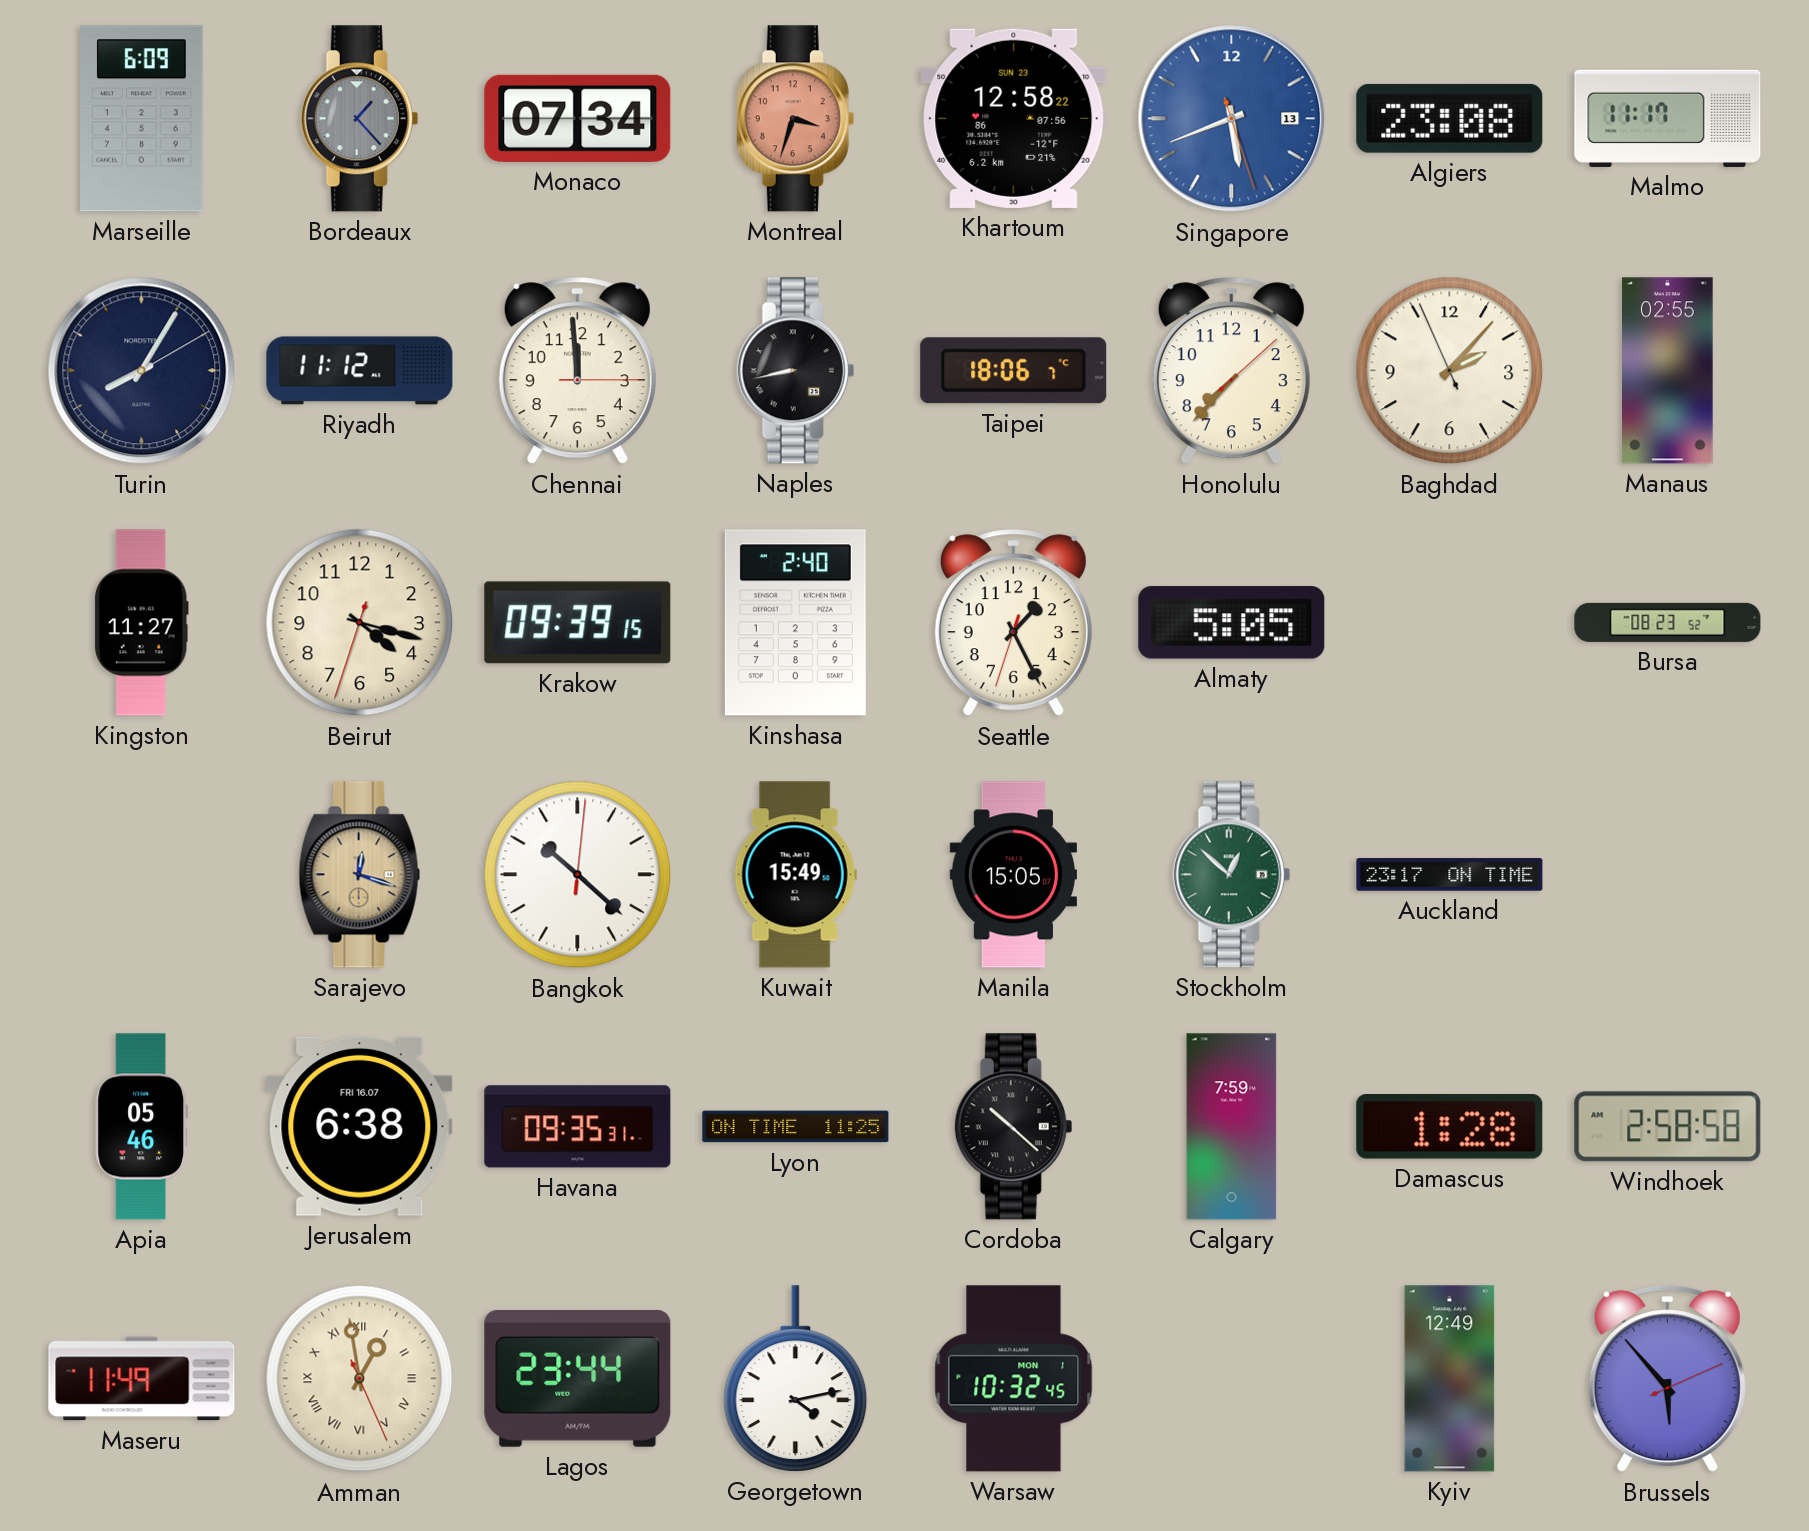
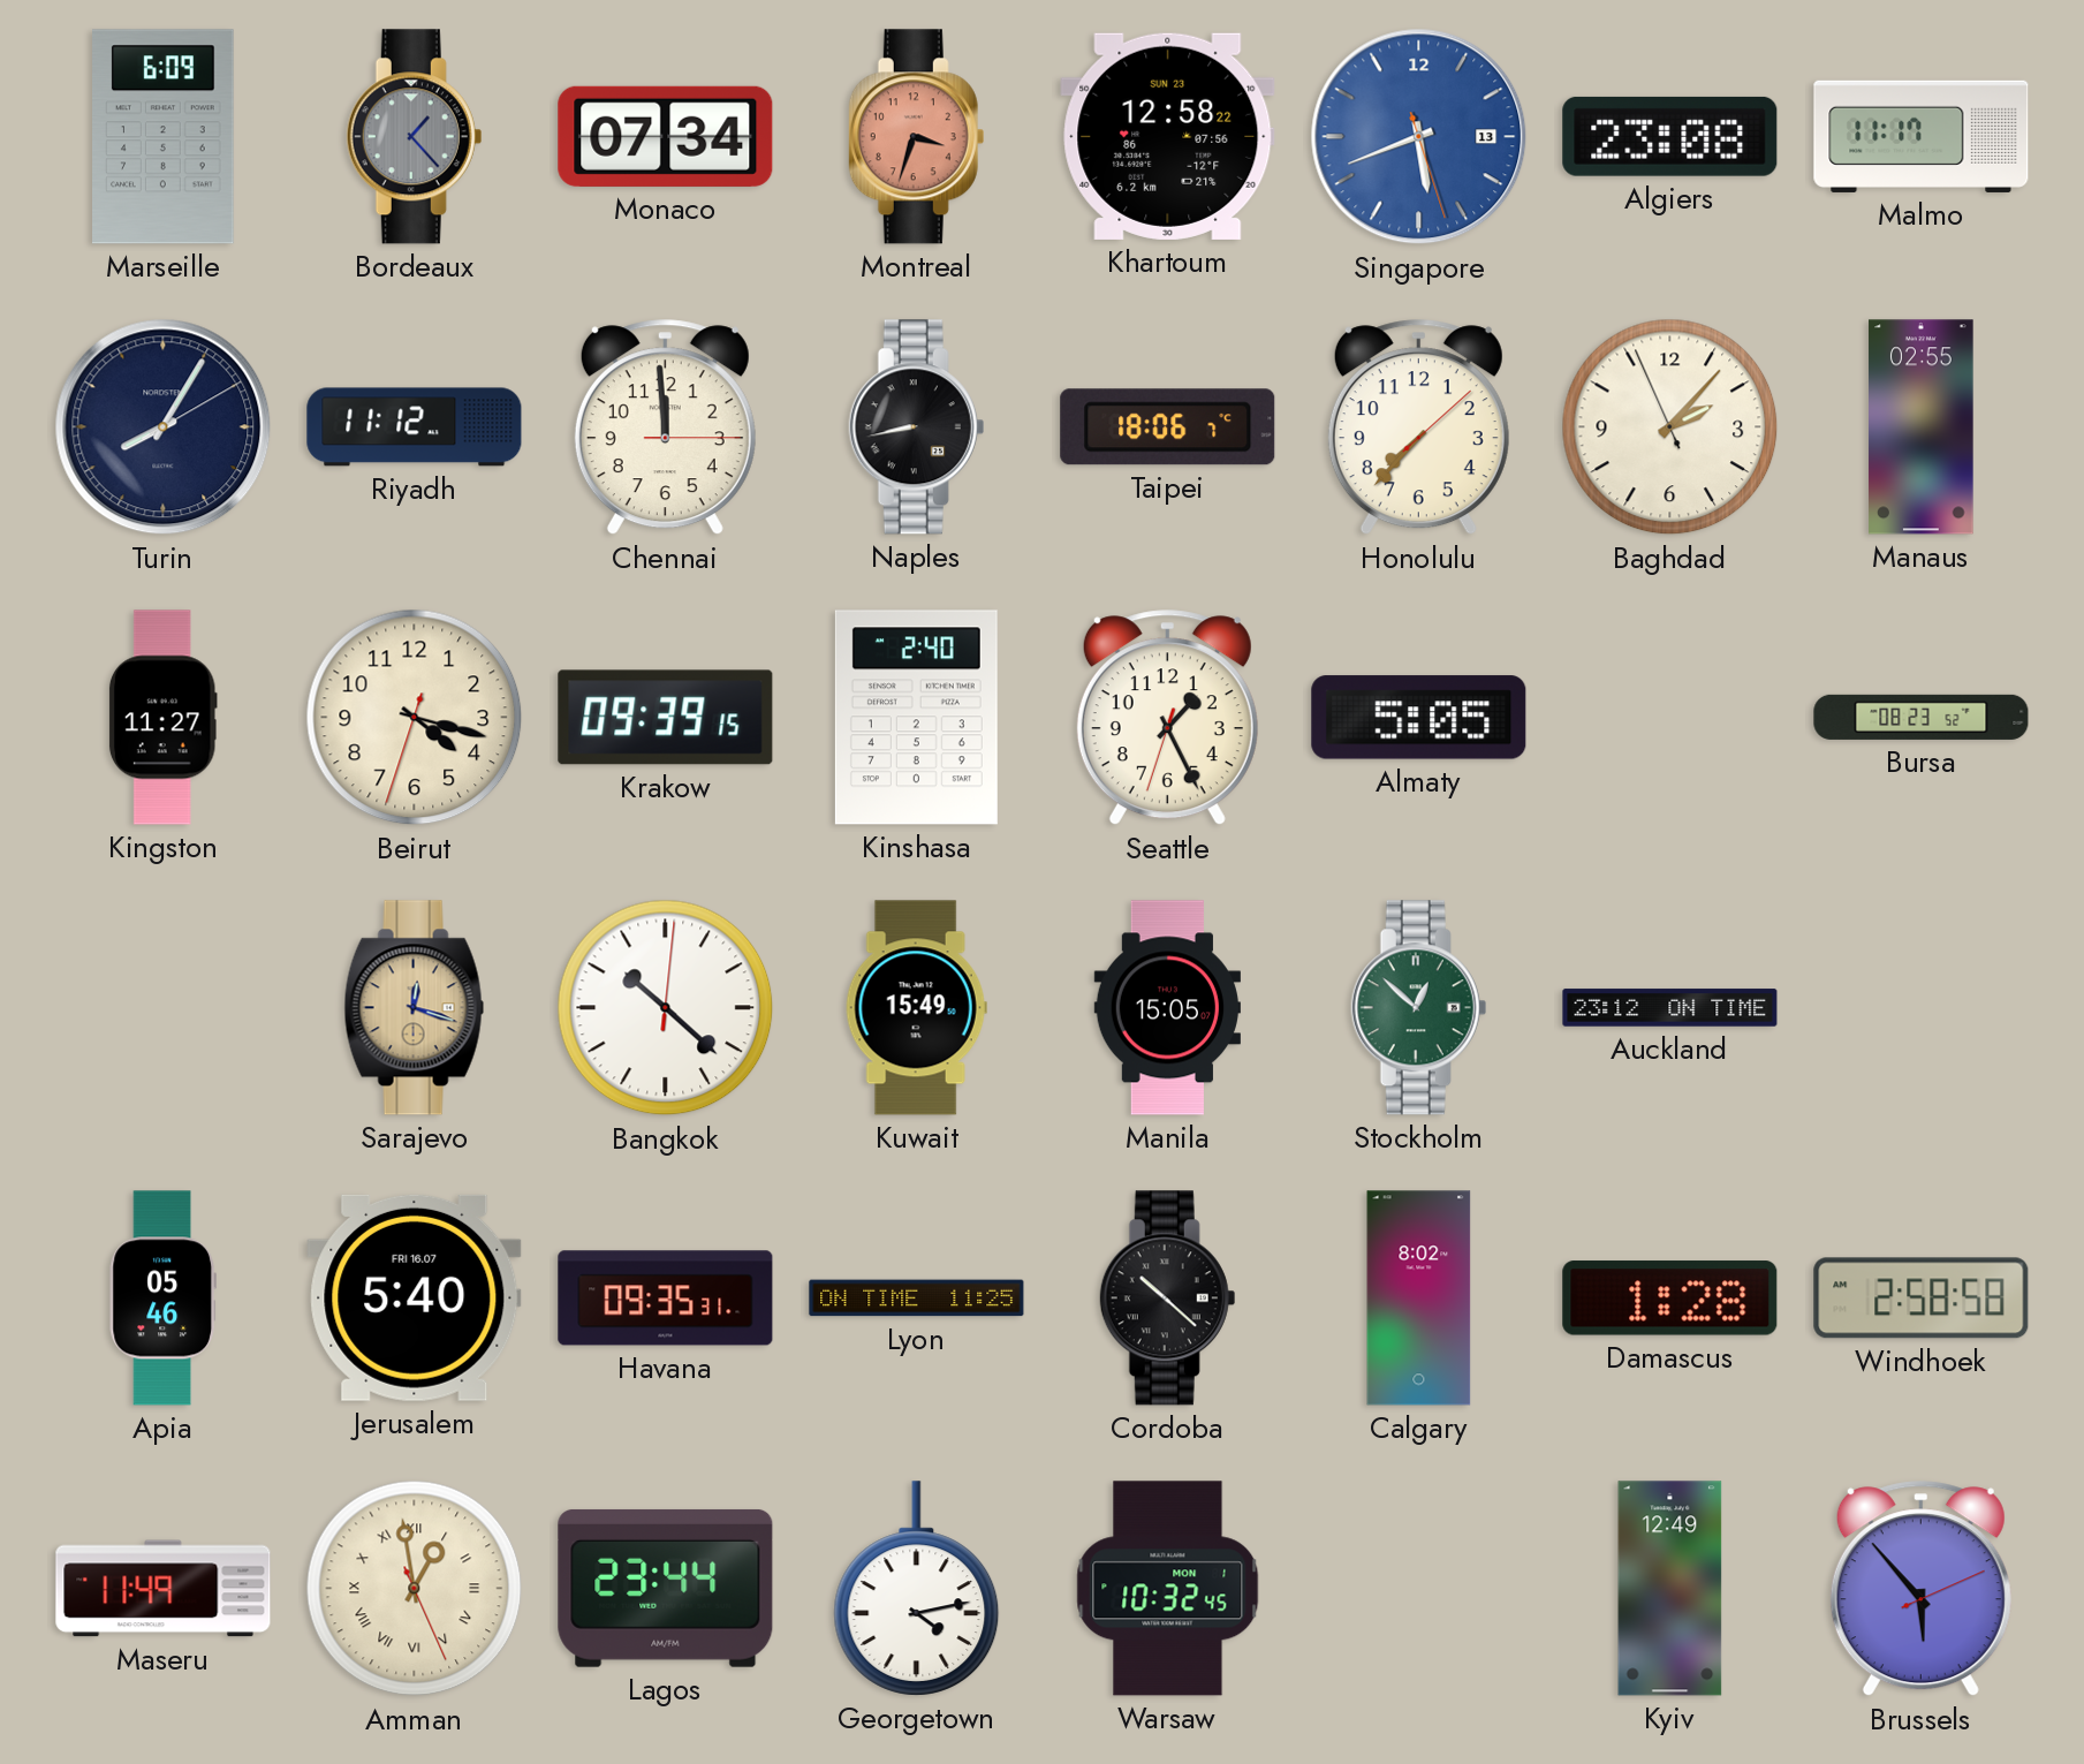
Auckland: 23:17 -> 23:12
Jerusalem: 6:38 -> 5:40
Calgary: 7:59 -> 8:02
